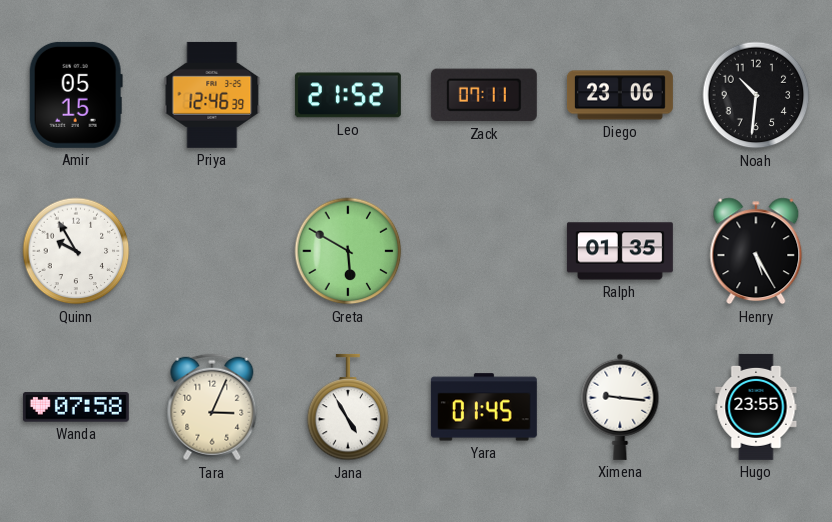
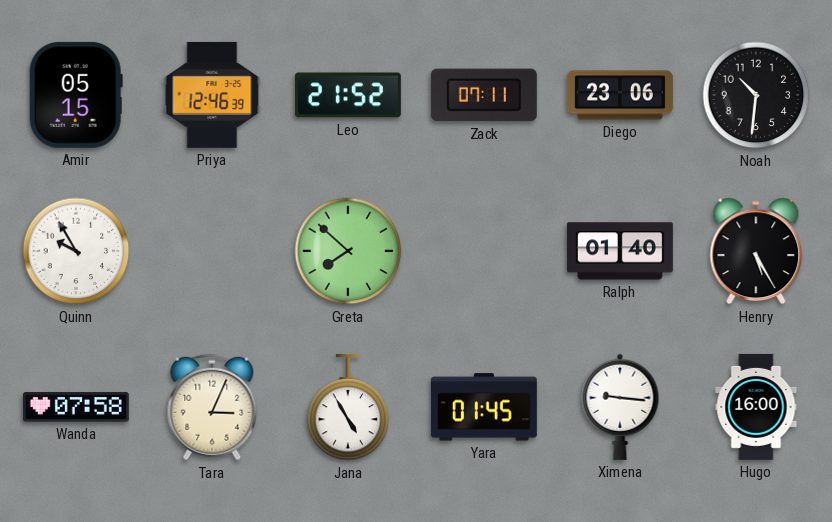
Greta: 5:50 -> 7:52
Ralph: 01:35 -> 01:40
Hugo: 23:55 -> 16:00
